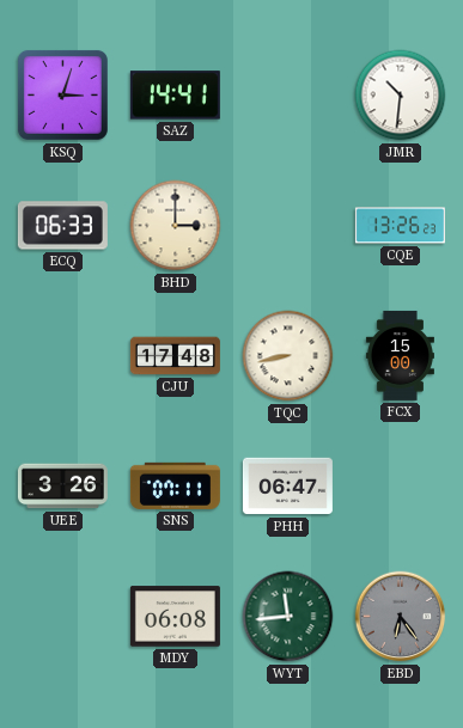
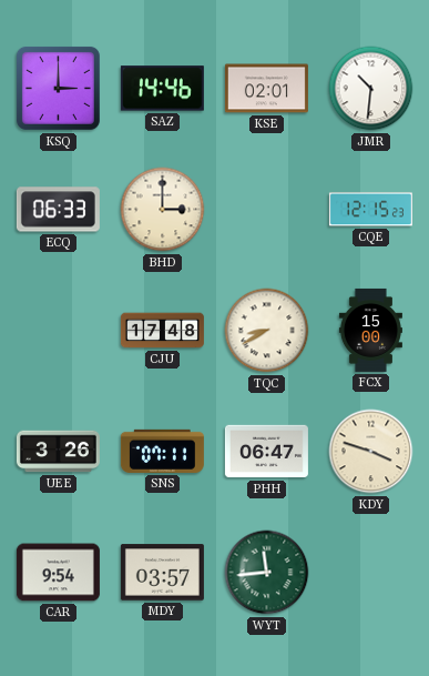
KSQ: 3:03 -> 3:00
SAZ: 14:41 -> 14:46
KSE: none -> 02:01
CQE: 13:26 -> 12:15
TQC: 8:43 -> 8:40
KDY: none -> 3:48
CAR: none -> 9:54
MDY: 06:08 -> 03:57
EBD: 6:24 -> none
